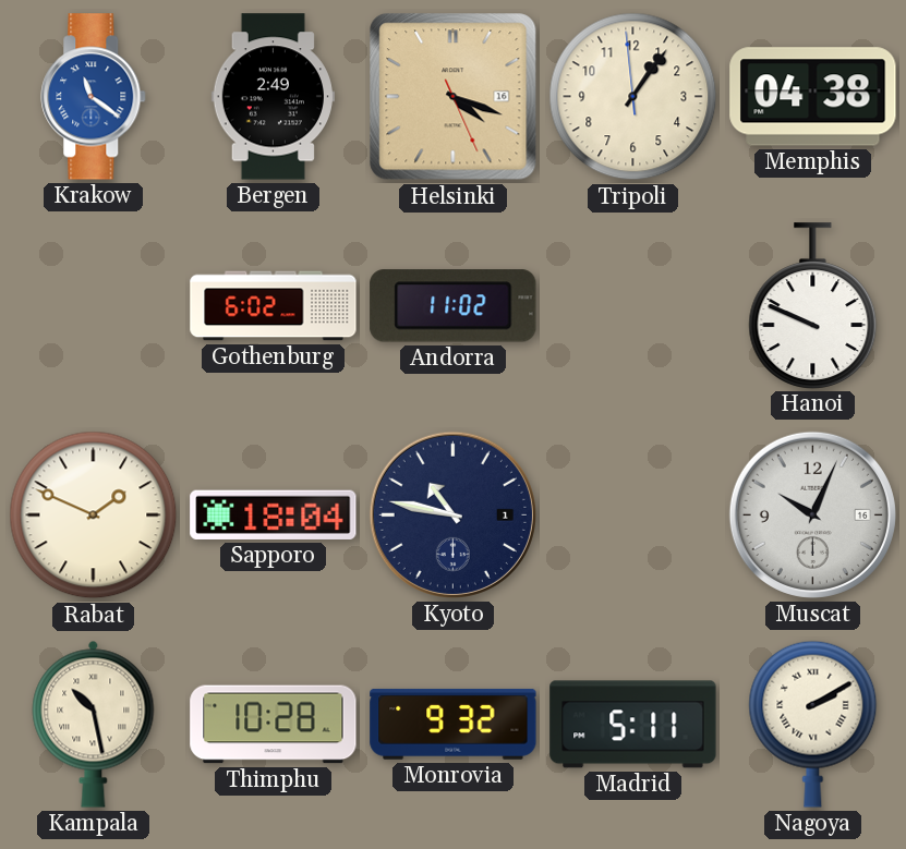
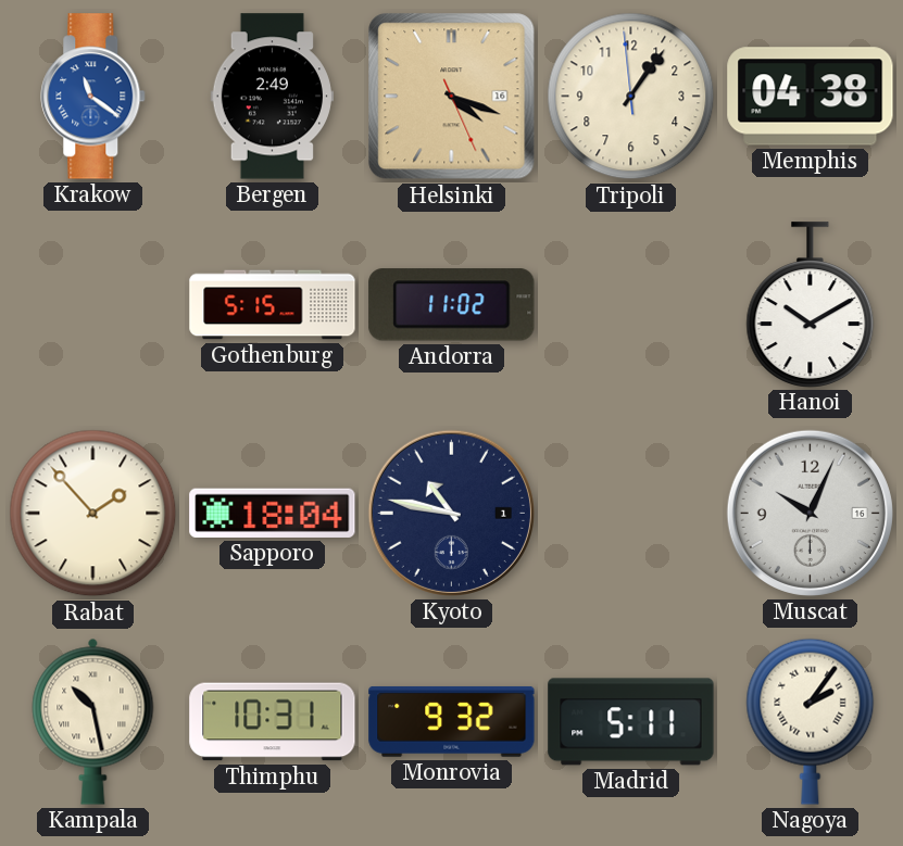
Gothenburg: 6:02 -> 5:15
Hanoi: 9:49 -> 10:10
Rabat: 1:49 -> 1:53
Thimphu: 10:28 -> 10:31
Nagoya: 2:10 -> 2:06
